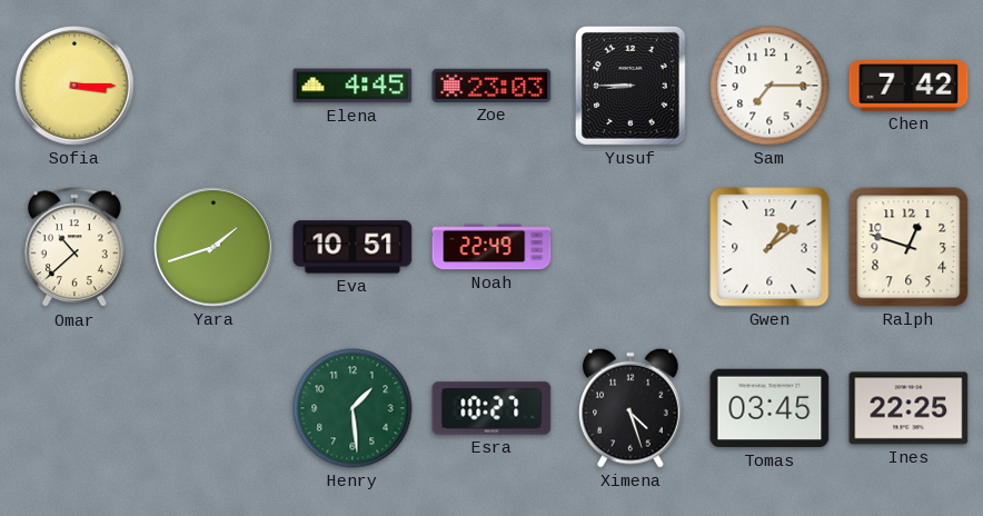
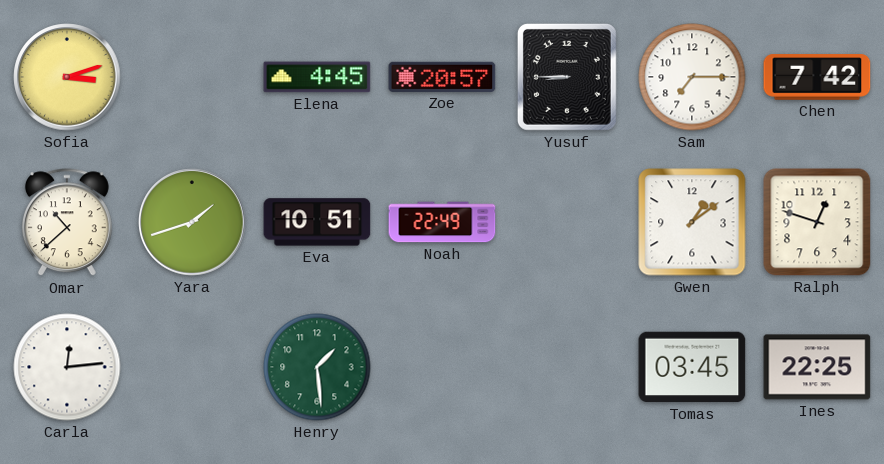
Sofia: 3:15 -> 3:12
Zoe: 23:03 -> 20:57
Carla: none -> 12:14
Esra: 10:27 -> none
Ximena: 4:27 -> none
